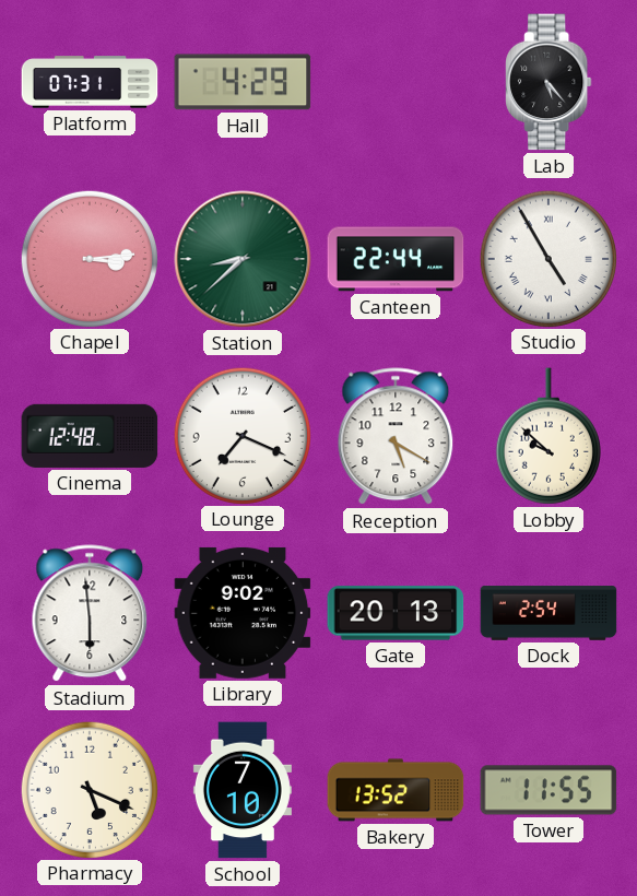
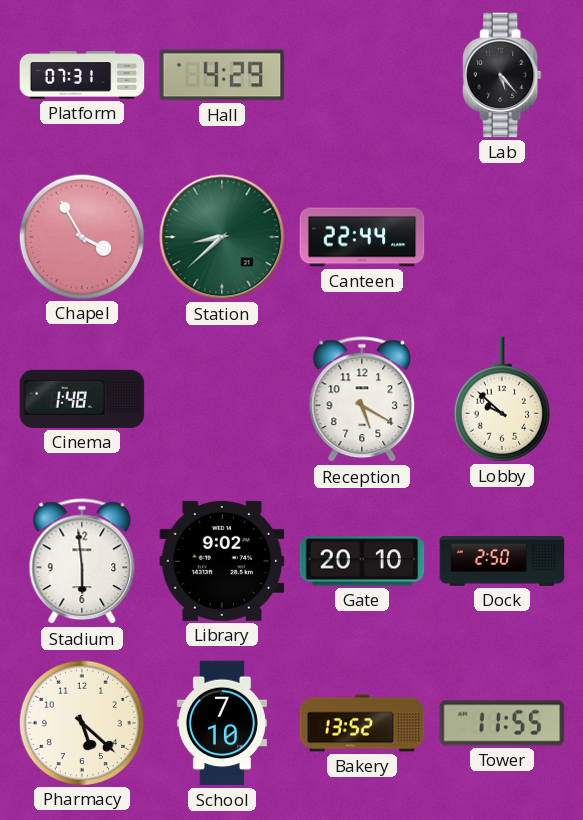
Chapel: 3:14 -> 3:55
Studio: 4:55 -> none
Cinema: 12:48 -> 1:48
Lounge: 7:19 -> none
Gate: 20:13 -> 20:10
Dock: 2:54 -> 2:50
Pharmacy: 5:19 -> 5:22
